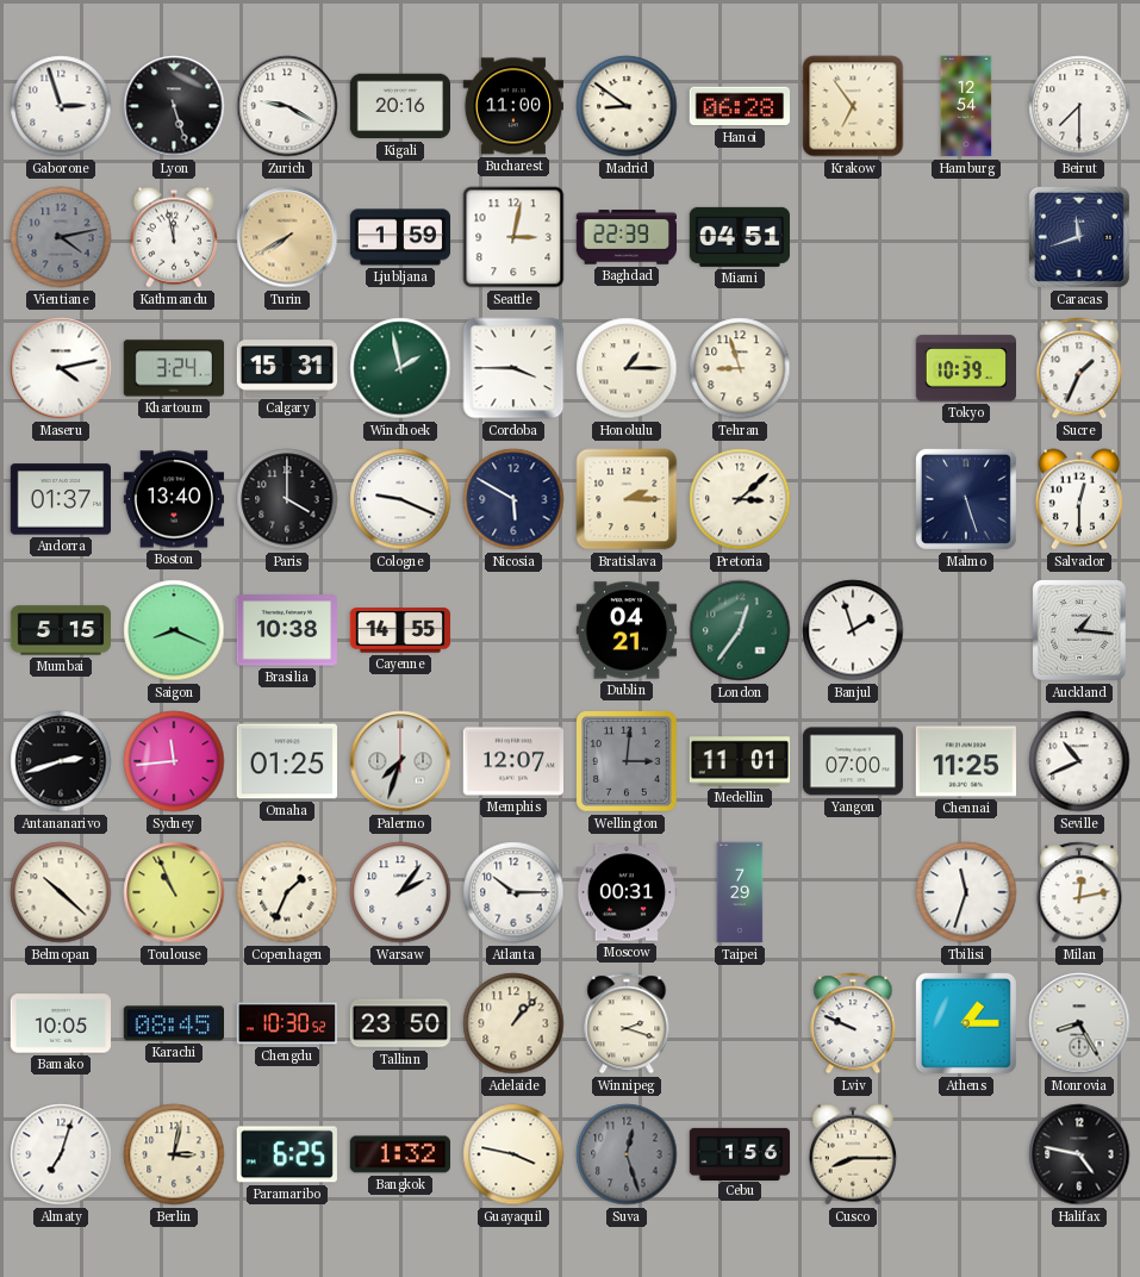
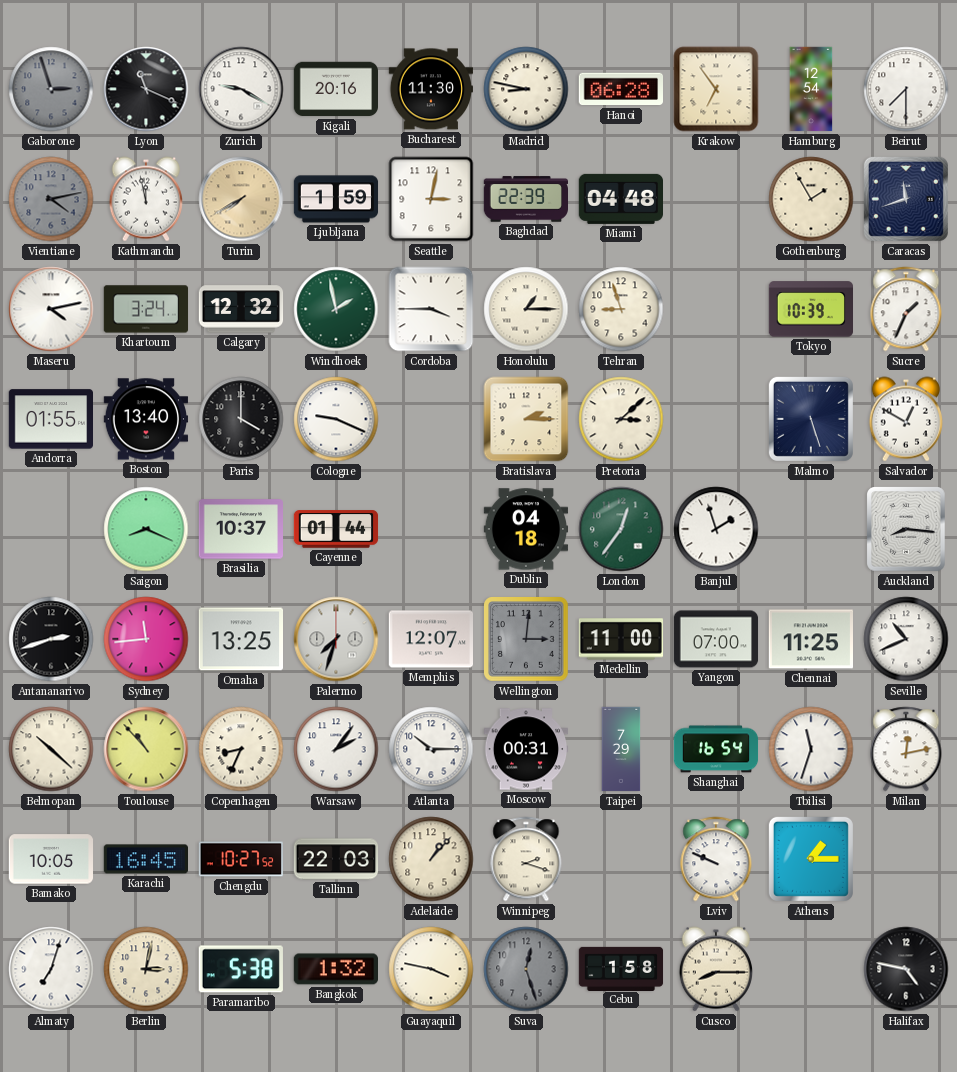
Gaborone dial: white -> grey
Lyon: 5:27 -> 11:19
Bucharest: 11:00 -> 11:30
Madrid: 8:51 -> 8:47
Miami: 04:51 -> 04:48
Gothenburg: none -> 1:55
Calgary: 15:31 -> 12:32
Andorra: 01:37 -> 01:55
Nicosia: 5:50 -> none
Salvador: 12:30 -> 12:50
Mumbai: 5:15 -> none
Brasilia: 10:38 -> 10:37
Cayenne: 14:55 -> 01:44
Dublin: 04:21 -> 04:18
Auckland: 1:16 -> 8:16
Omaha: 01:25 -> 13:25
Medellin: 11:01 -> 11:00
Toulouse: 10:56 -> 10:53
Copenhagen: 1:34 -> 8:34
Shanghai: none -> 16:54
Karachi: 08:45 -> 16:45
Chengdu: 10:30 -> 10:27
Tallinn: 23:50 -> 22:03
Monrovia: 8:25 -> none
Paramaribo: 6:25 -> 5:38
Cebu: 1:56 -> 1:58
